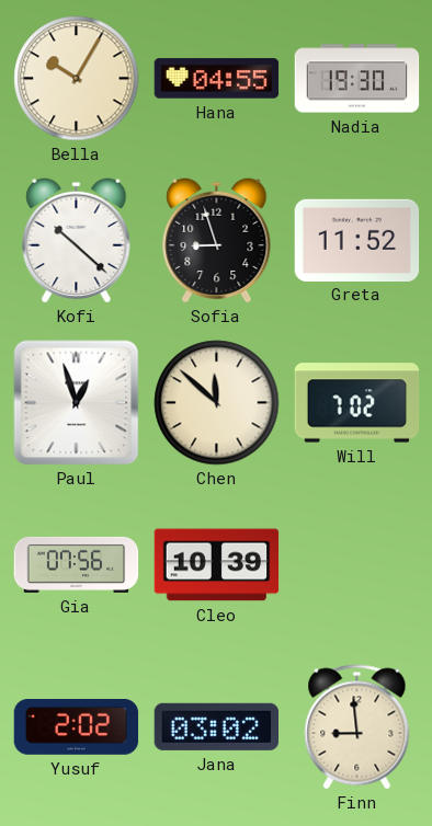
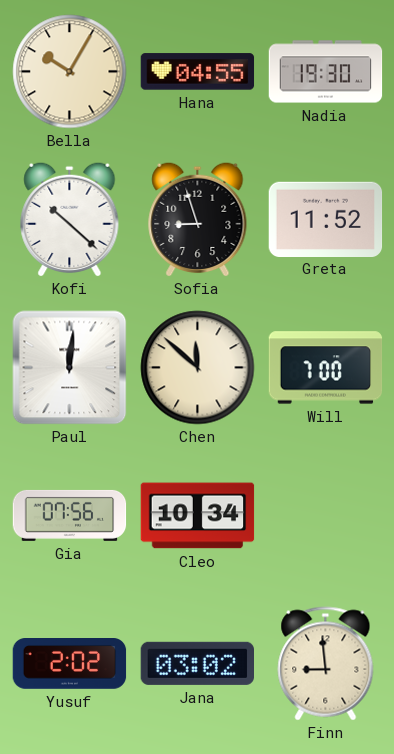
Paul: 12:57 -> 12:01
Will: 7:02 -> 7:00
Cleo: 10:39 -> 10:34
